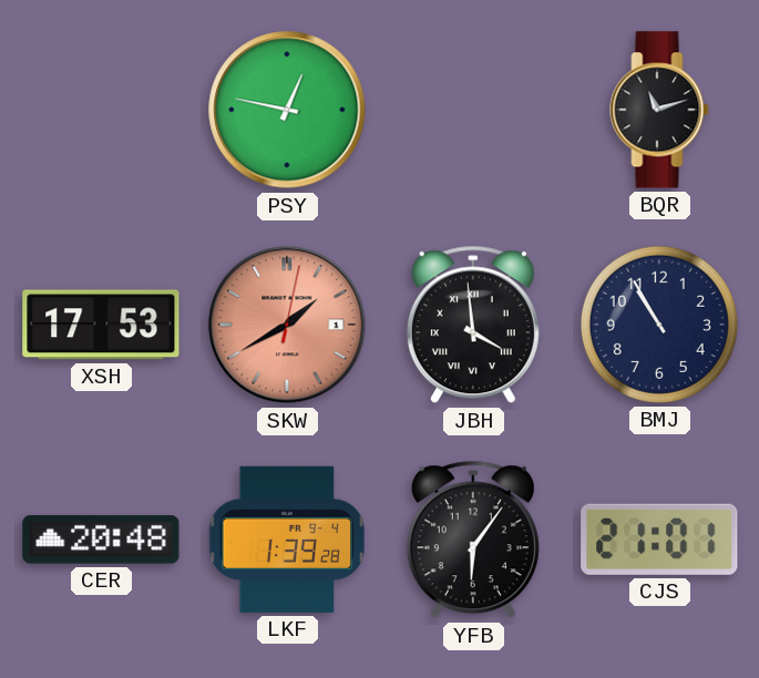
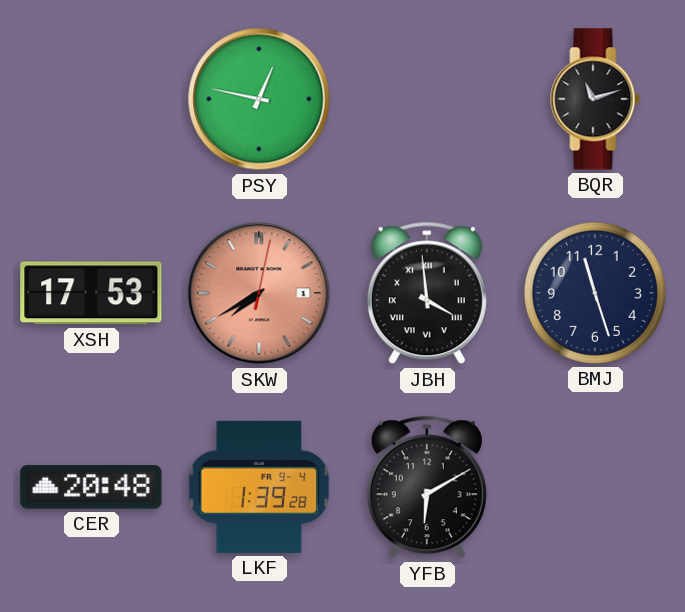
SKW: 1:40 -> 7:40
BMJ: 10:55 -> 11:27
YFB: 6:06 -> 6:10
CJS: 21:01 -> none
